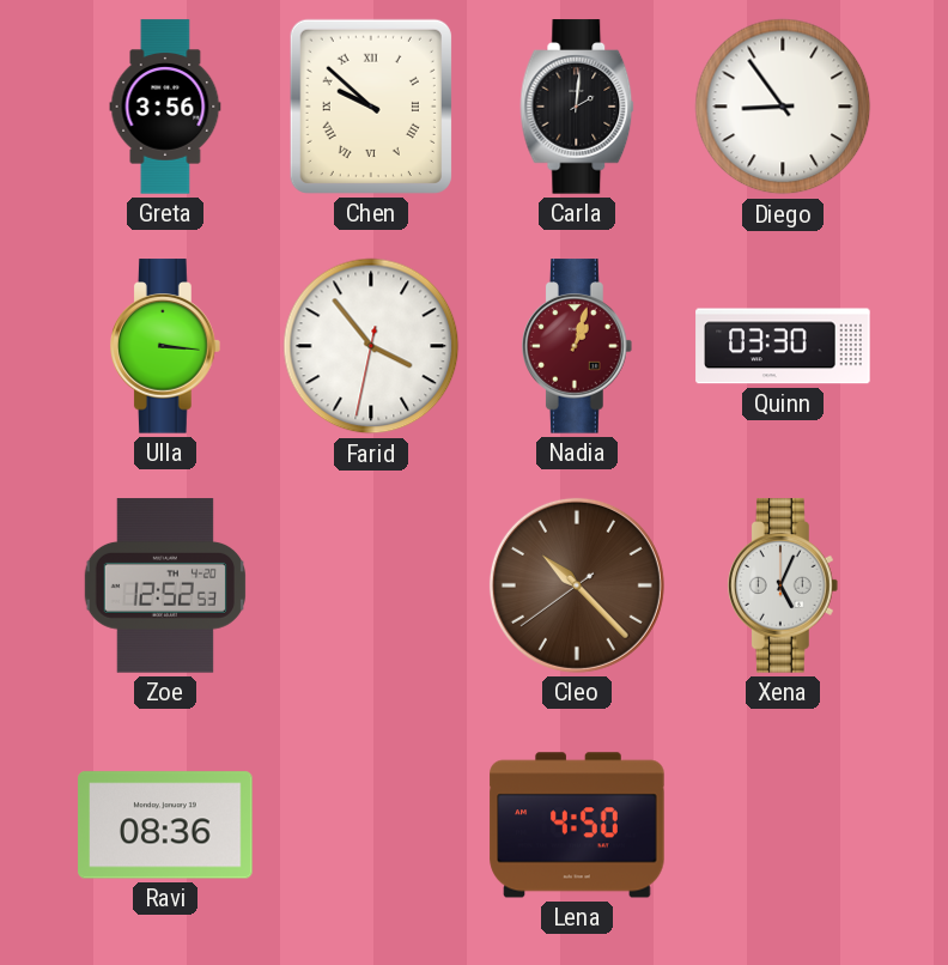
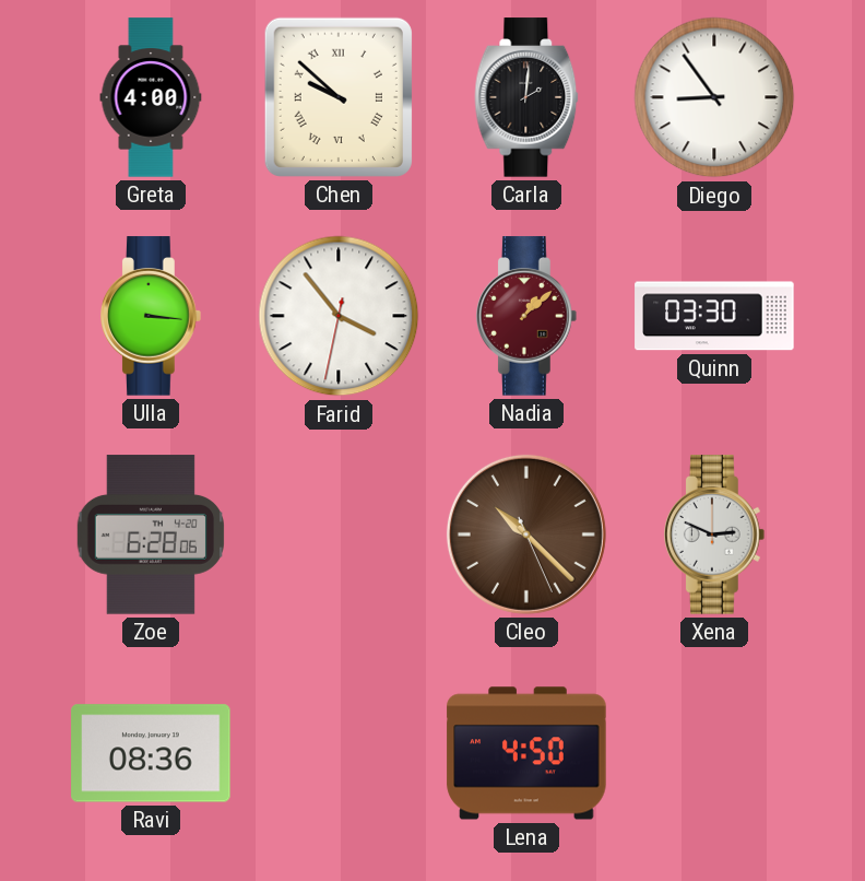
Greta: 3:56 -> 4:00
Nadia: 1:03 -> 1:08
Zoe: 12:52 -> 6:28
Cleo: 10:22:39 -> 10:22:26
Xena: 5:04 -> 2:49
